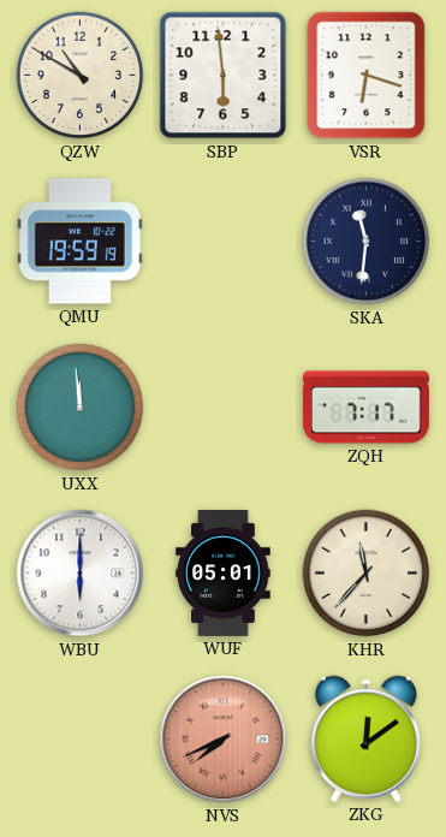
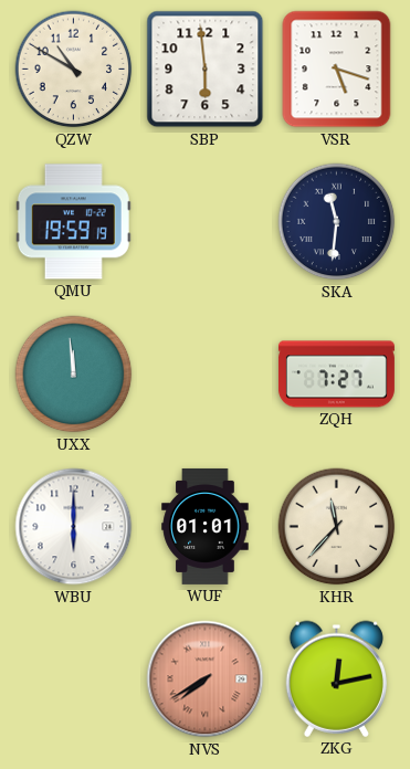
VSR: 6:18 -> 5:18
ZQH: 7:17 -> 7:27
WUF: 05:01 -> 01:01
NVS: 7:41 -> 7:40
ZKG: 12:09 -> 12:13
